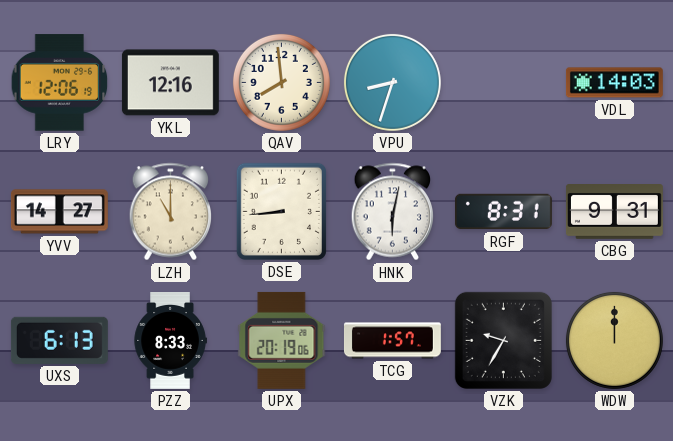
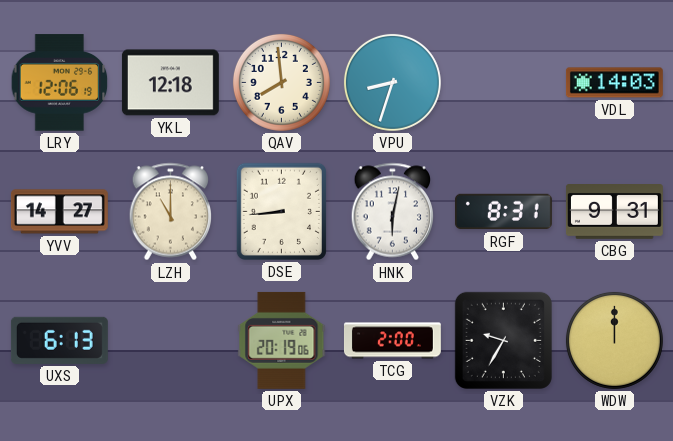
YKL: 12:16 -> 12:18
PZZ: 8:33 -> none
TCG: 1:57 -> 2:00
